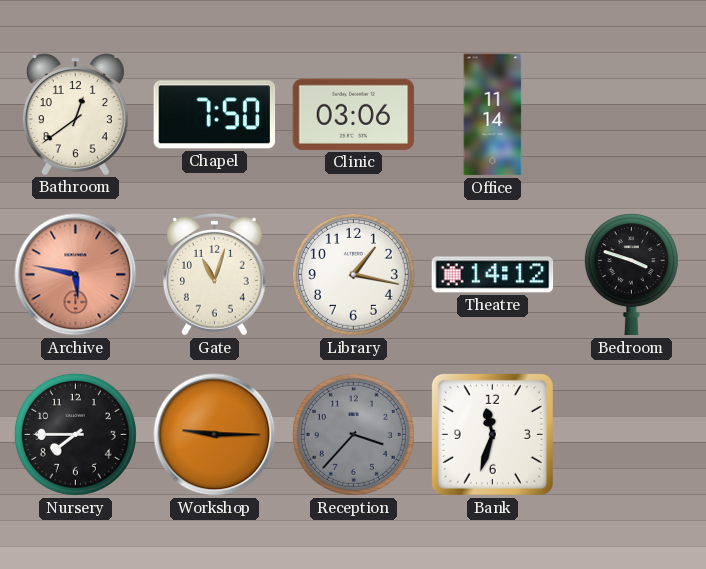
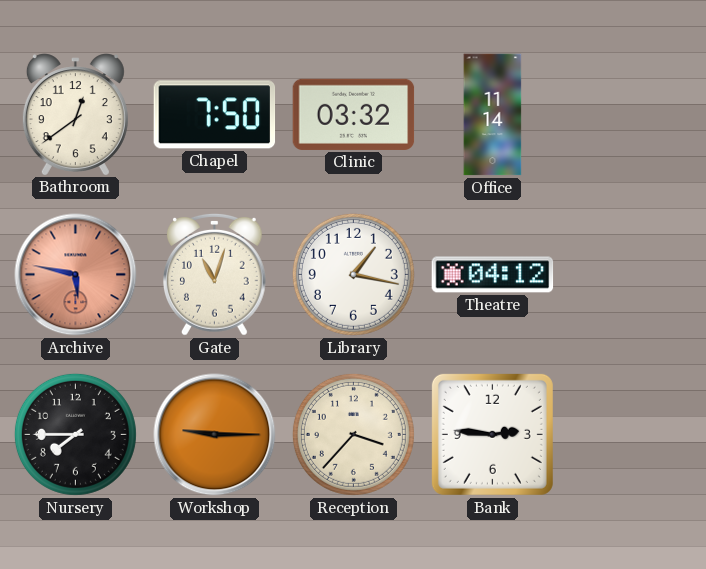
Clinic: 03:06 -> 03:32
Theatre: 14:12 -> 04:12
Bedroom: 3:48 -> none
Reception dial: grey -> cream
Bank: 11:33 -> 2:46
